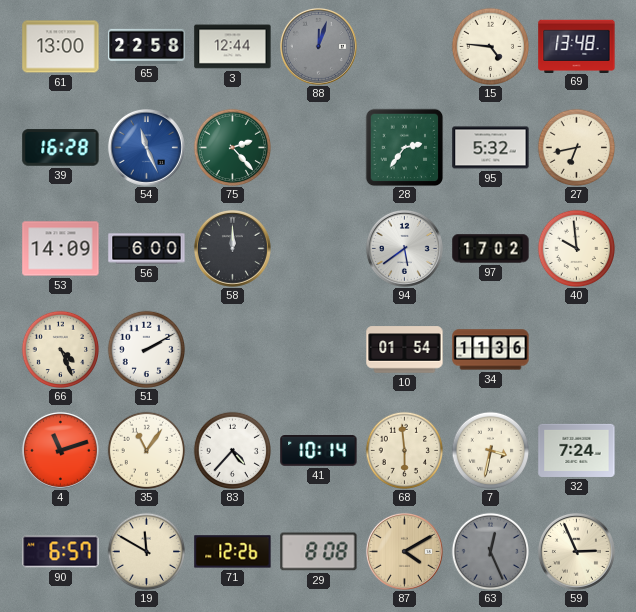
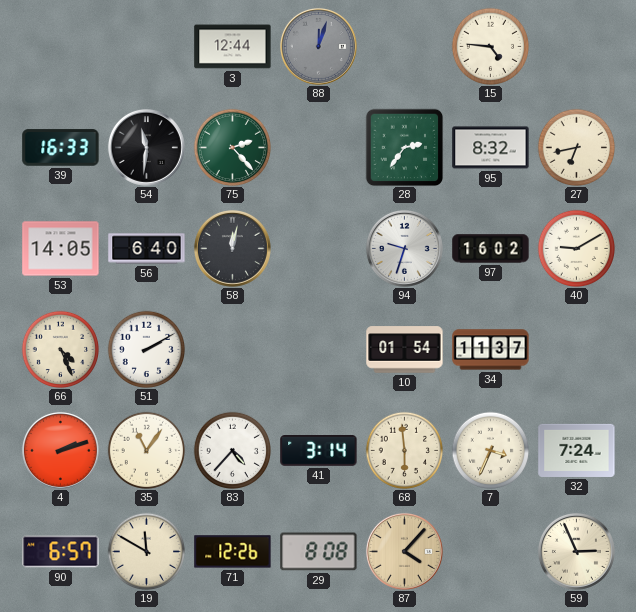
61: 13:00 -> none
65: 22:58 -> none
69: 13:48 -> none
39: 16:28 -> 16:33
54: 11:26 -> 11:31
54 dial: blue -> black
95: 5:32 -> 8:32
53: 14:09 -> 14:05
56: 6:00 -> 6:40
58: 12:00 -> 12:02
94: 5:39 -> 9:33
97: 17:02 -> 16:02
40: 9:59 -> 9:10
34: 11:36 -> 11:37
4: 11:12 -> 2:12
41: 10:14 -> 3:14
7: 3:32 -> 3:34
87: 4:10 -> 4:07
63: 12:26 -> none
